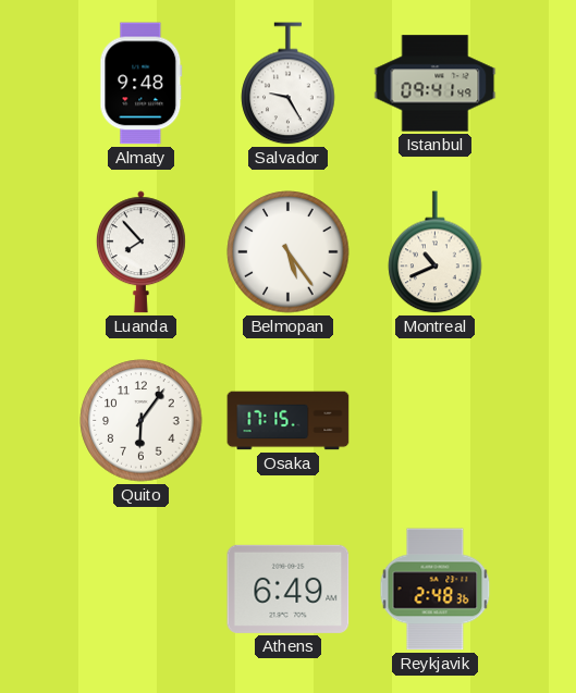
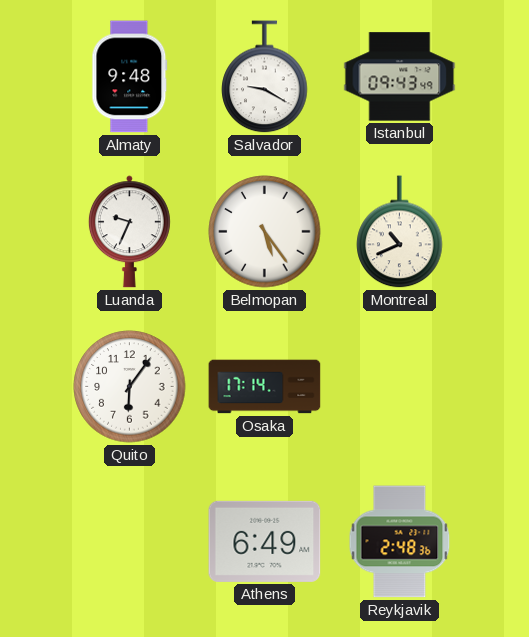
Salvador: 9:25 -> 9:20
Istanbul: 09:41 -> 09:43
Luanda: 7:53 -> 9:34
Osaka: 17:15 -> 17:14
